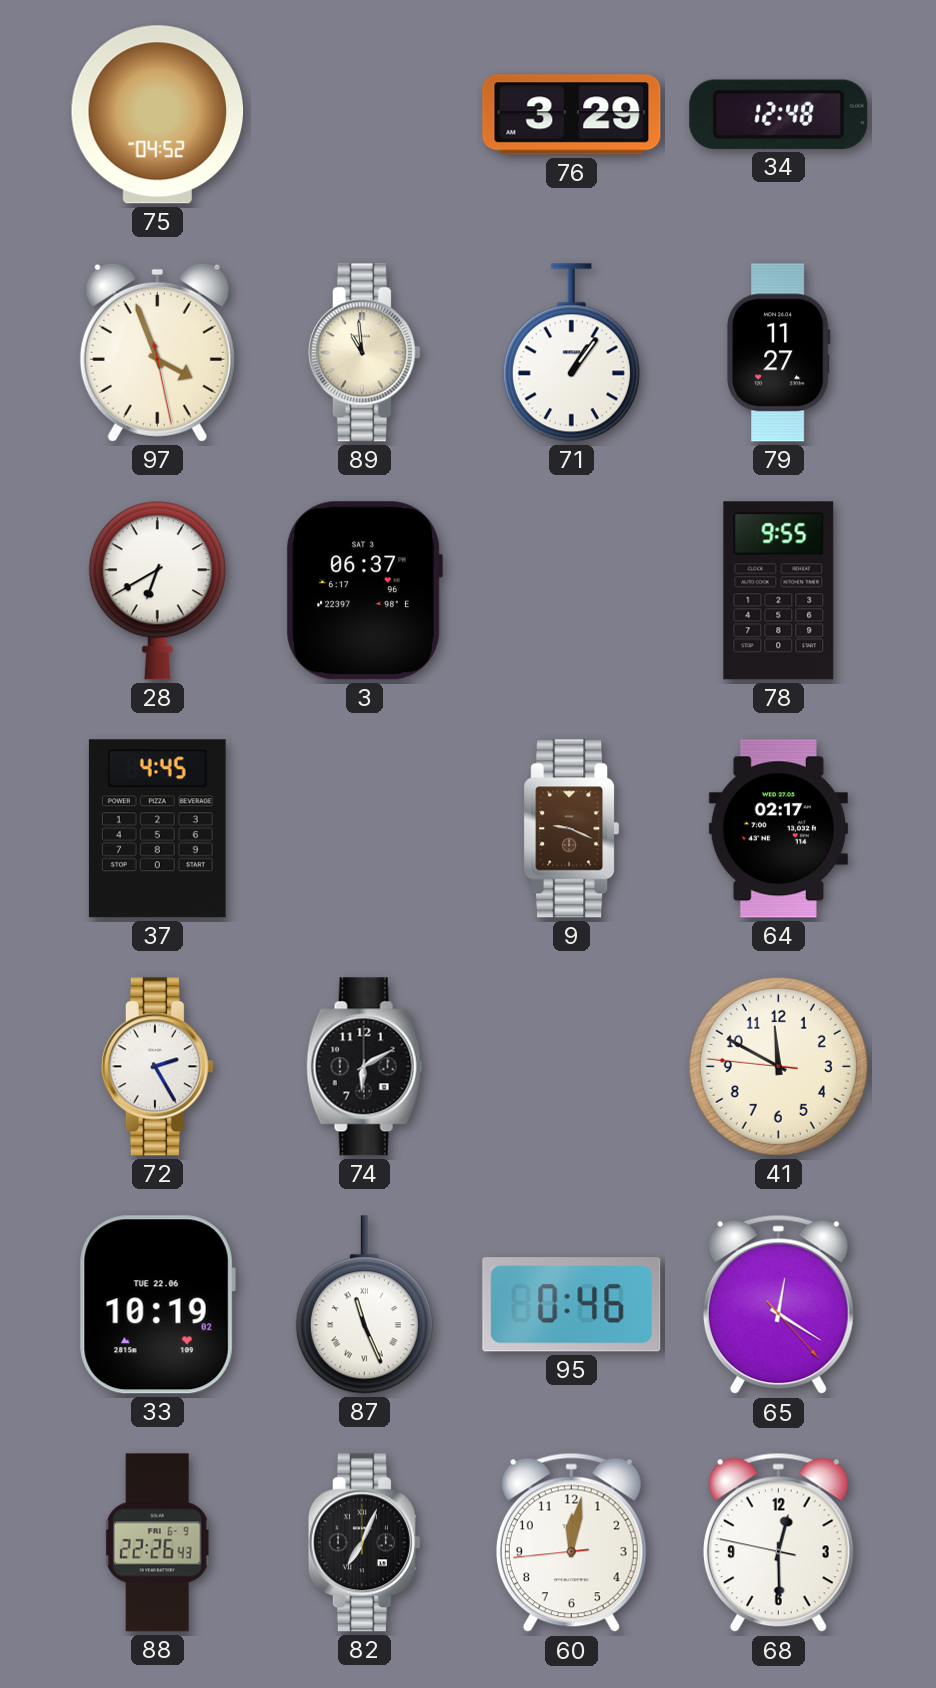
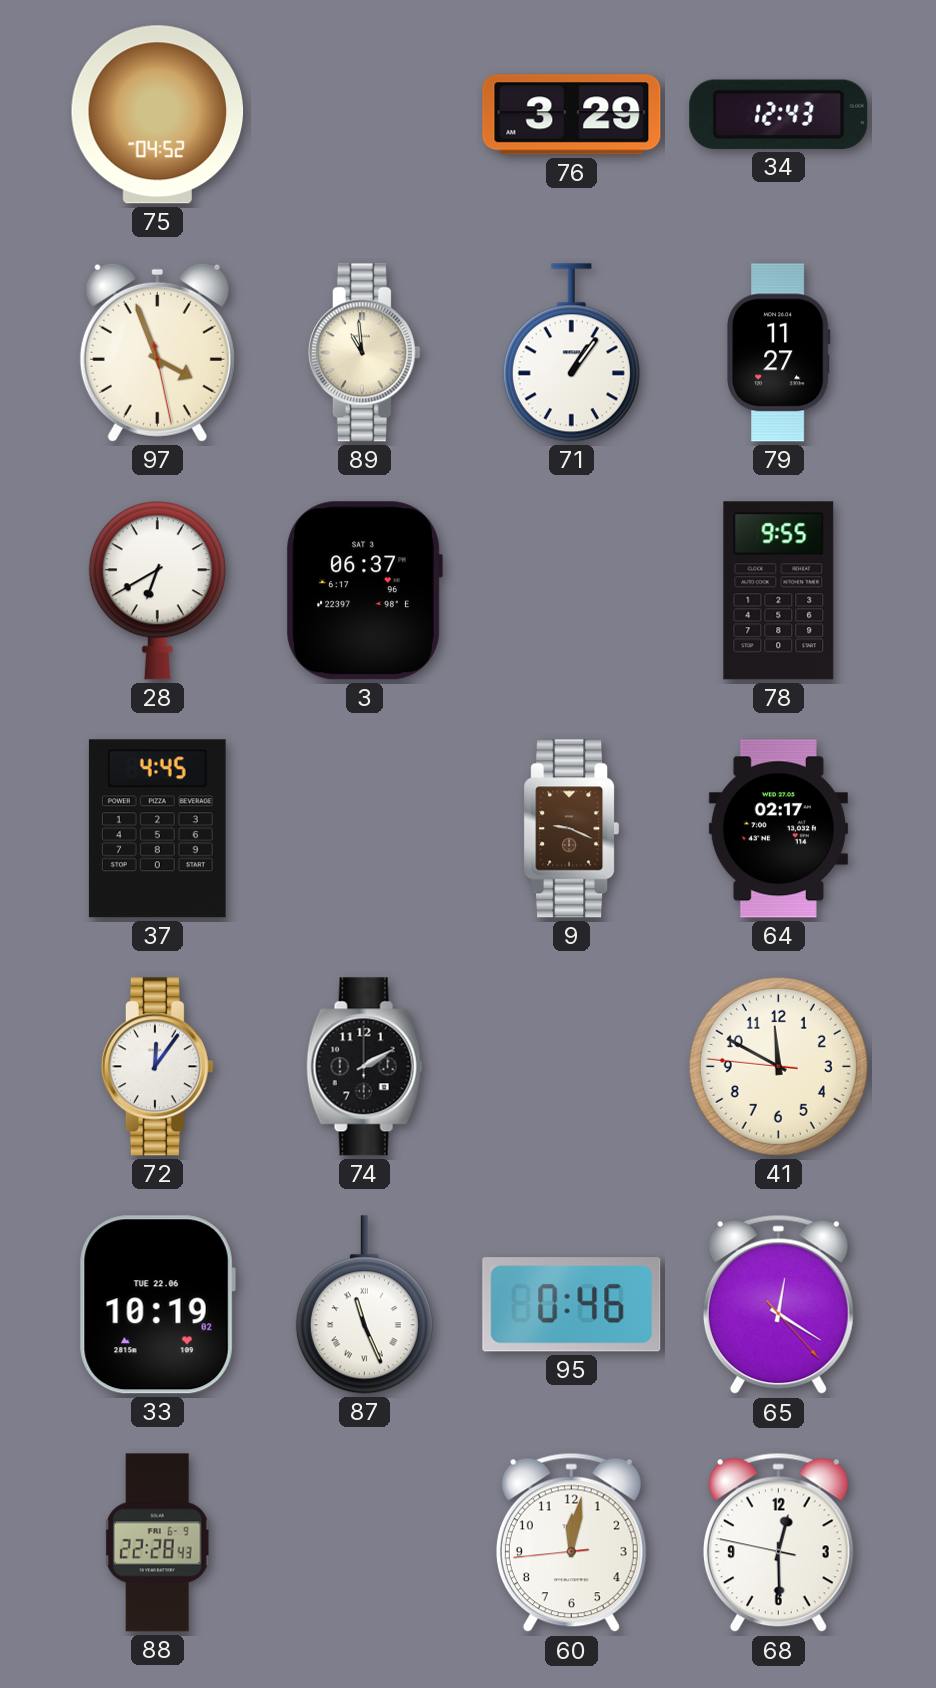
34: 12:48 -> 12:43
72: 2:25 -> 12:06
74: 6:10 -> 2:10
88: 22:26 -> 22:28
82: 7:04 -> none
